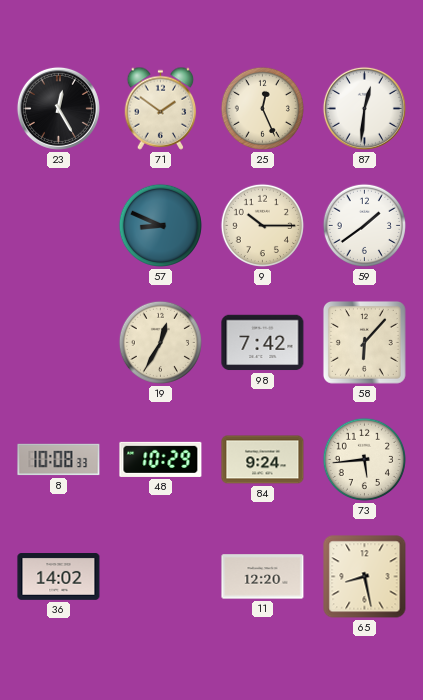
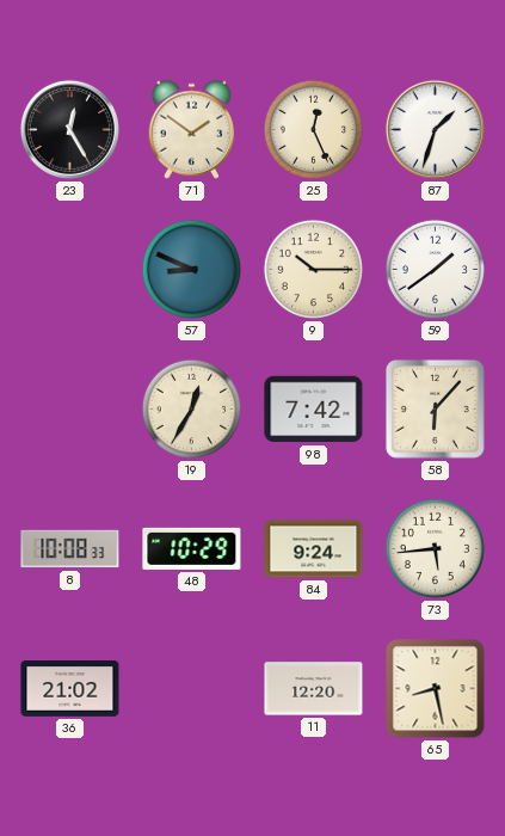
87: 12:31 -> 1:33
36: 14:02 -> 21:02
